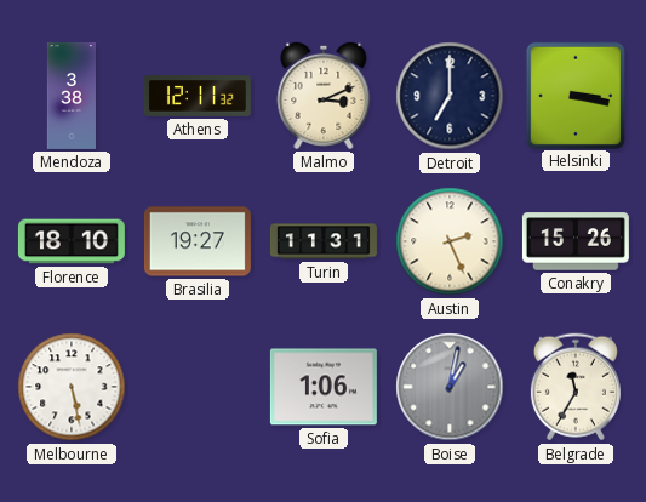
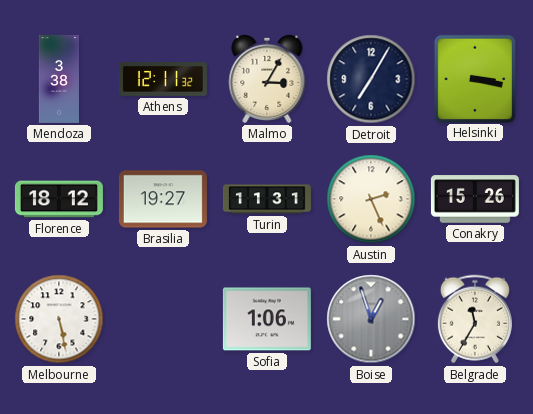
Malmo: 3:11 -> 3:05
Detroit: 7:00 -> 7:05
Florence: 18:10 -> 18:12
Boise: 1:02 -> 12:57
